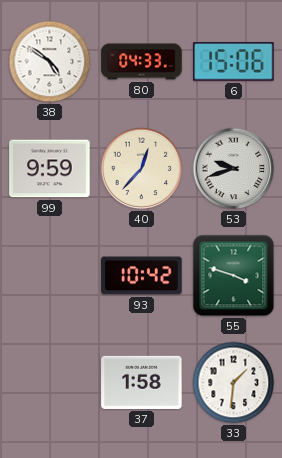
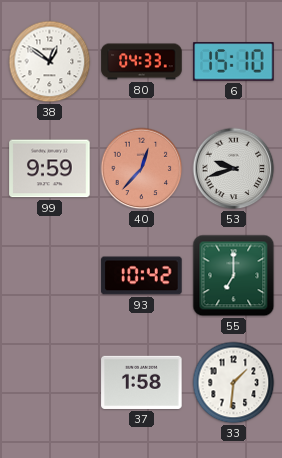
38: 4:51 -> 12:51
6: 15:06 -> 15:10
40 dial: cream -> salmon
55: 3:48 -> 7:00
